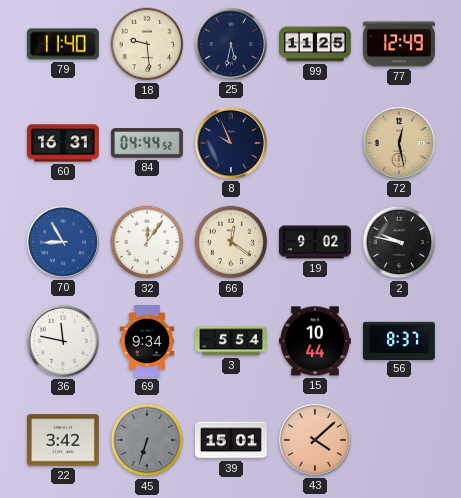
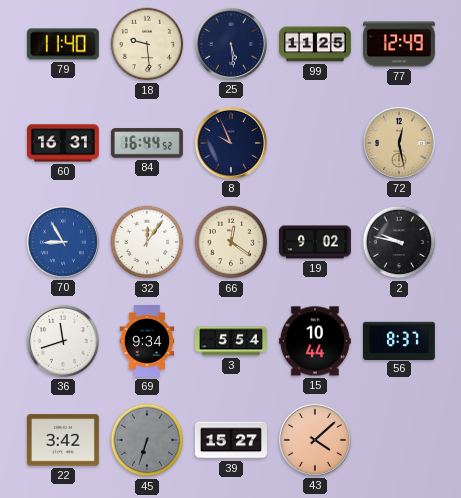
25: 5:32 -> 5:29
84: 04:44 -> 16:44
36: 11:47 -> 11:42
39: 15:01 -> 15:27
